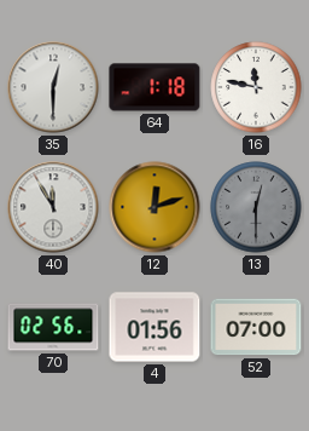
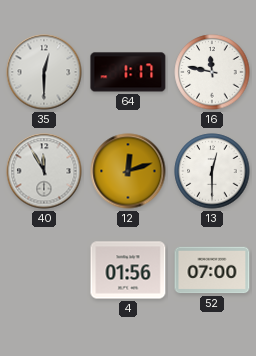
64: 1:18 -> 1:17
13 dial: grey -> white
70: 02:56 -> none
